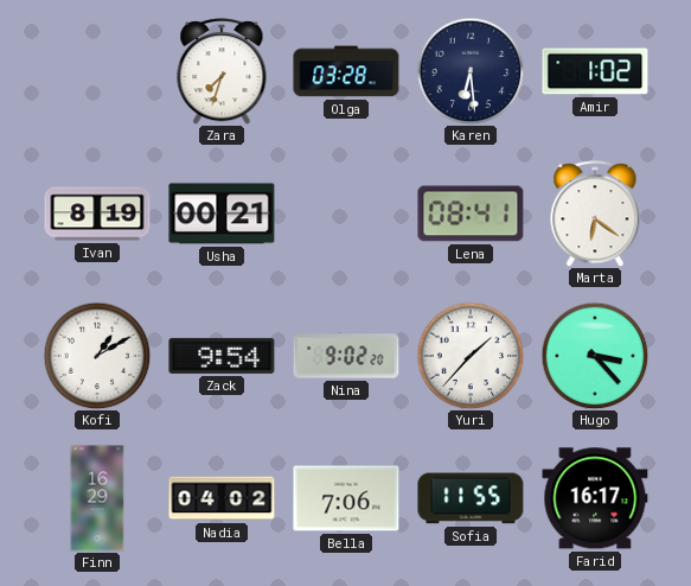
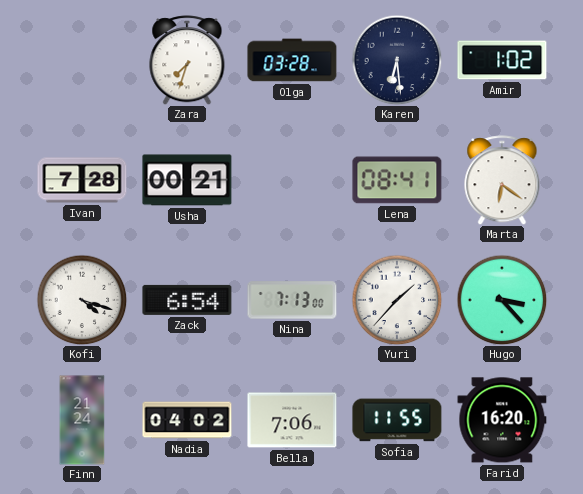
Ivan: 8:19 -> 7:28
Kofi: 1:10 -> 4:18
Zack: 9:54 -> 6:54
Nina: 9:02 -> 7:13
Finn: 16:29 -> 21:24
Farid: 16:17 -> 16:20
